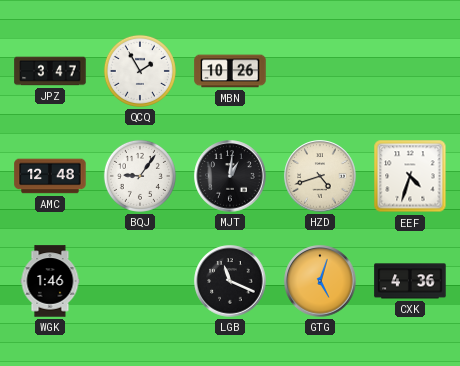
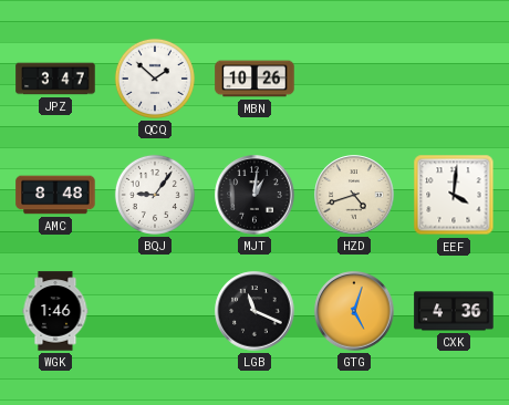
QCQ: 1:55 -> 1:52
AMC: 12:48 -> 8:48
EEF: 4:33 -> 4:01
